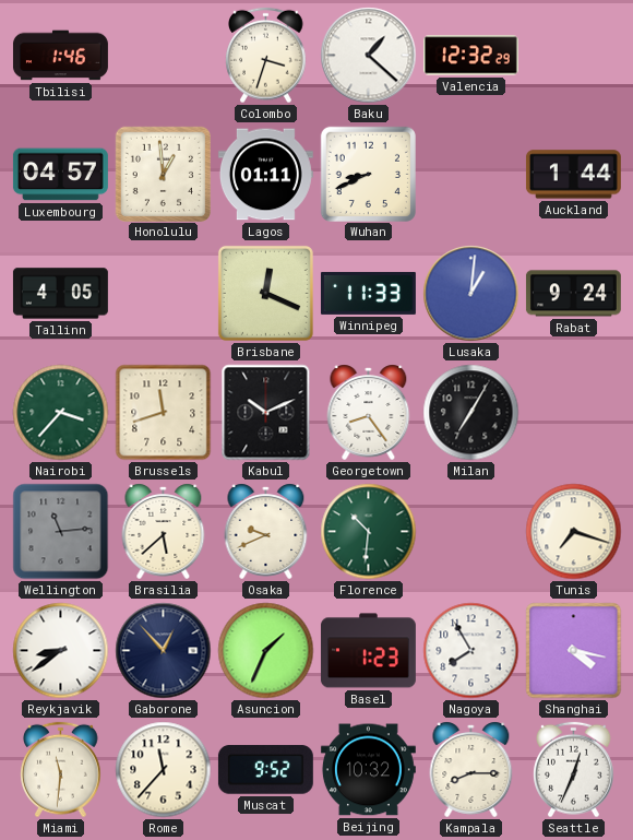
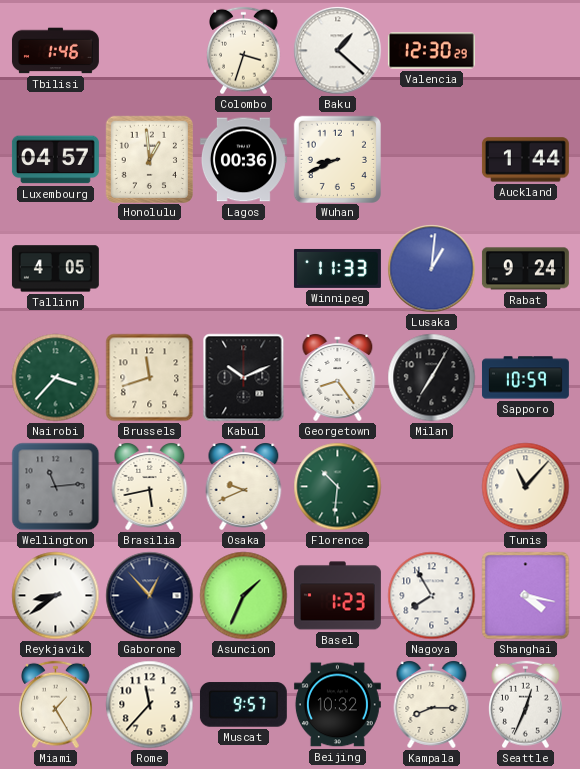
Valencia: 12:32 -> 12:30
Lagos: 01:11 -> 00:36
Brisbane: 12:19 -> none
Sapporo: none -> 10:59
Brasilia: 5:38 -> 5:43
Tunis: 7:18 -> 11:07
Miami: 11:31 -> 1:25
Muscat: 9:52 -> 9:57
